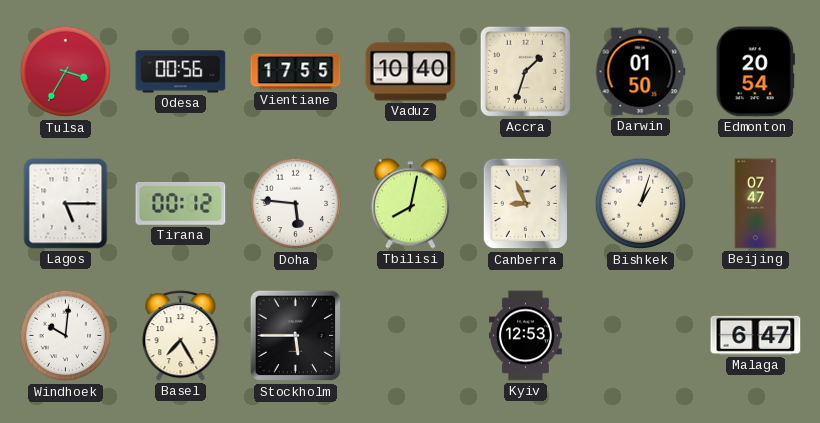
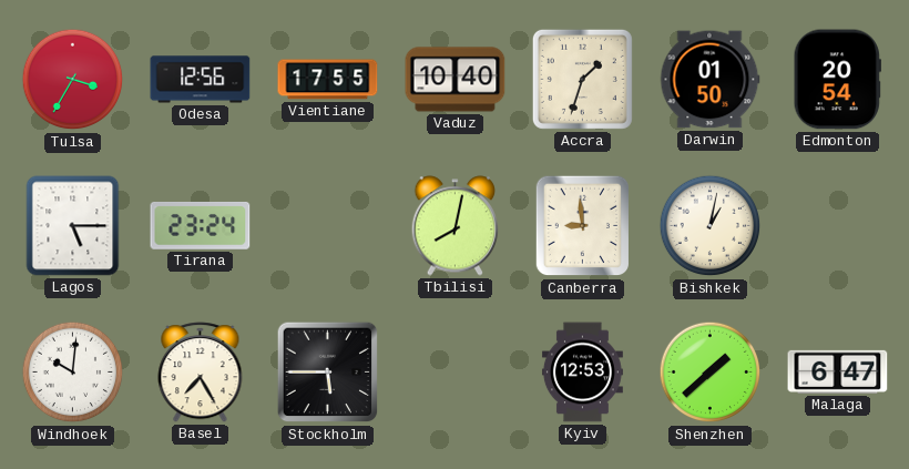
Odesa: 00:56 -> 12:56
Tirana: 00:12 -> 23:24
Doha: 5:46 -> none
Canberra: 8:56 -> 8:59
Bishkek: 1:03 -> 1:02
Beijing: 07:47 -> none
Shenzhen: none -> 1:38
